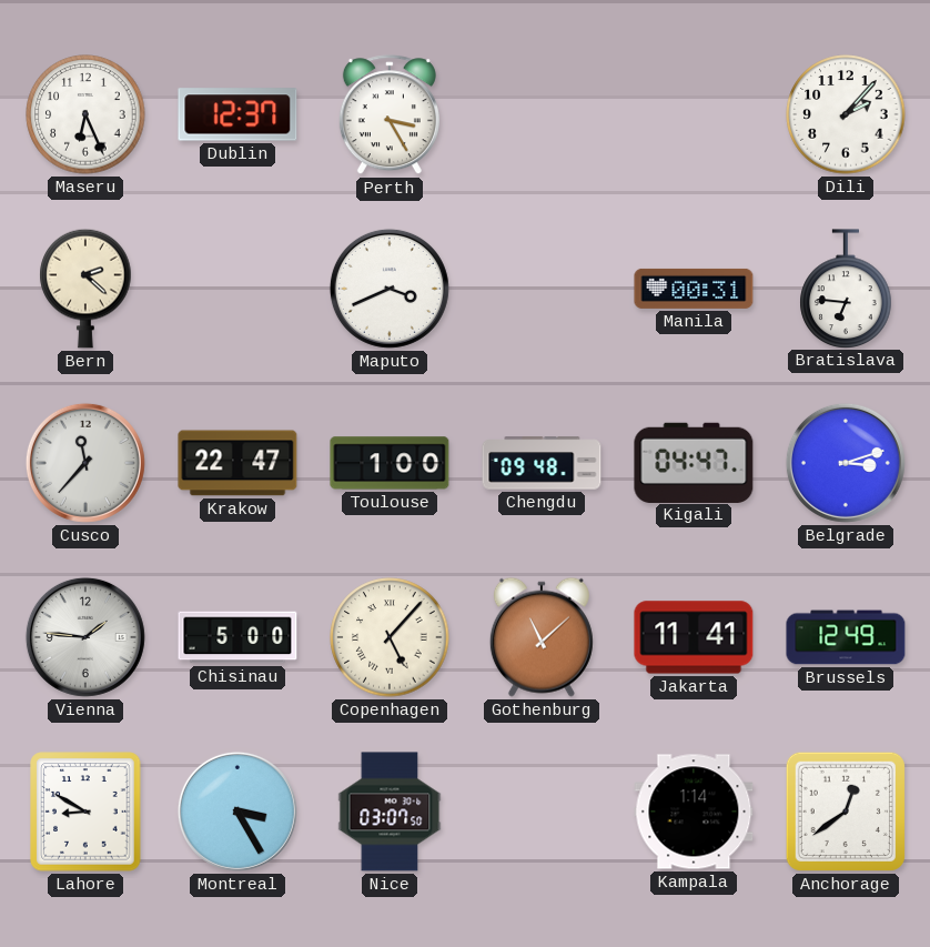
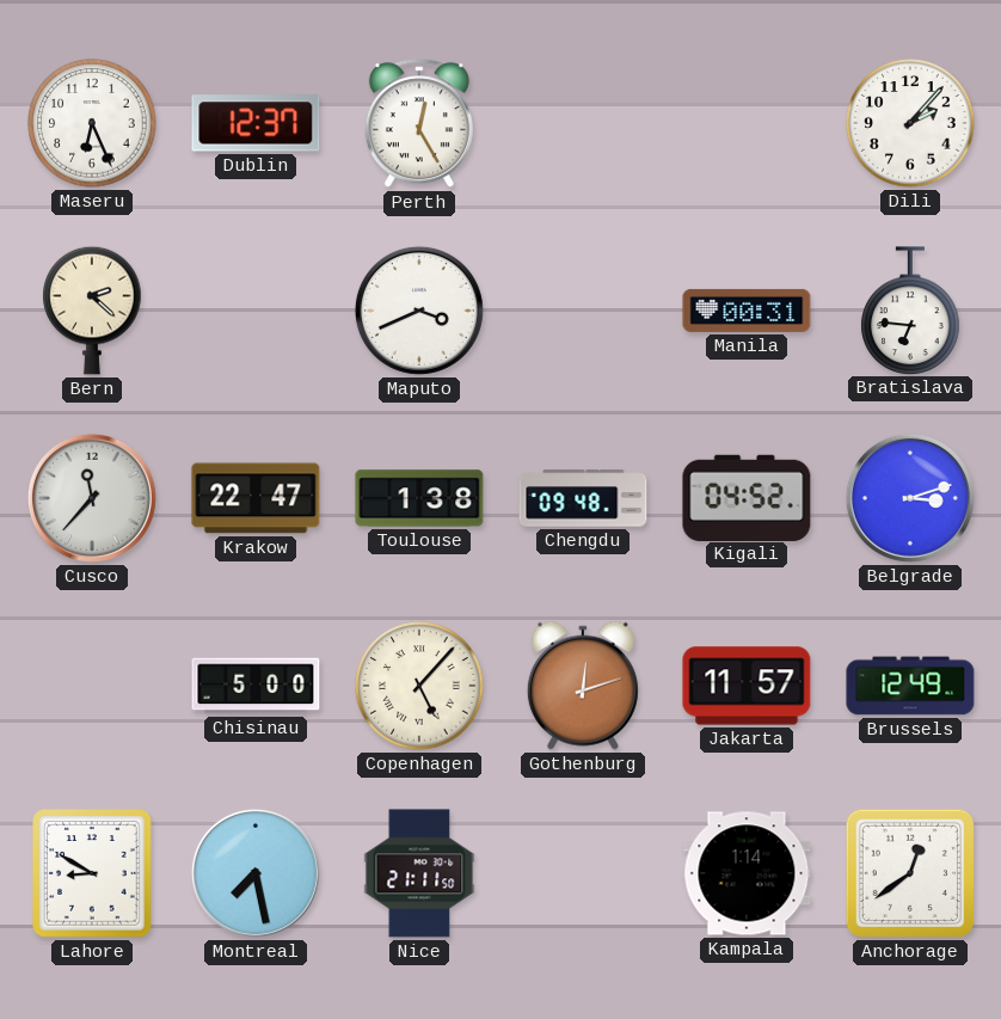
Perth: 3:25 -> 12:25
Toulouse: 1:00 -> 1:38
Kigali: 04:47 -> 04:52
Vienna: 1:46 -> none
Gothenburg: 11:08 -> 12:12
Jakarta: 11:41 -> 11:57
Montreal: 3:25 -> 7:28
Nice: 03:07 -> 21:11
